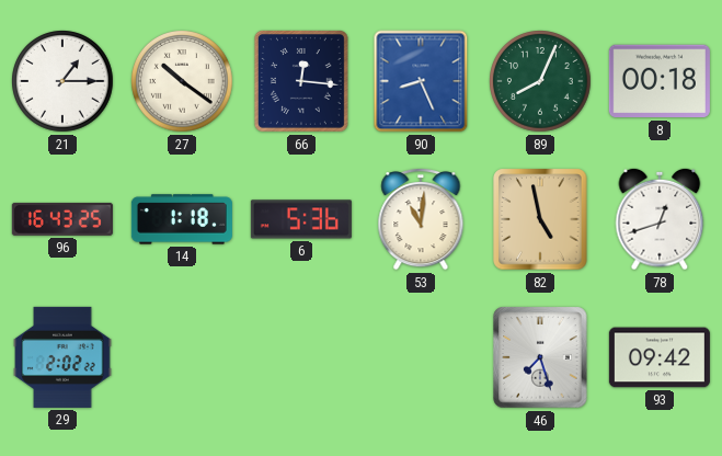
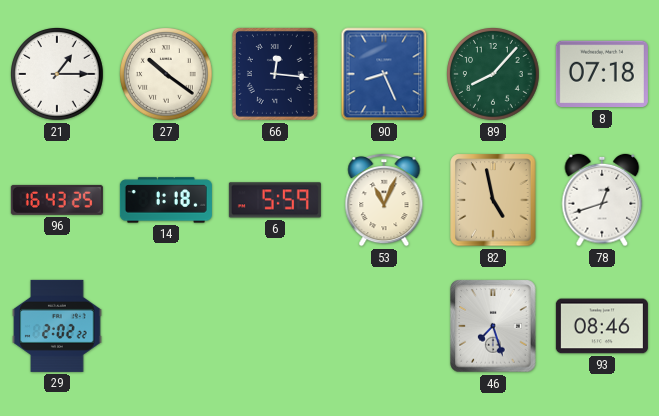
89: 8:04 -> 8:07
8: 00:18 -> 07:18
6: 5:36 -> 5:59
53: 11:01 -> 11:04
93: 09:42 -> 08:46
